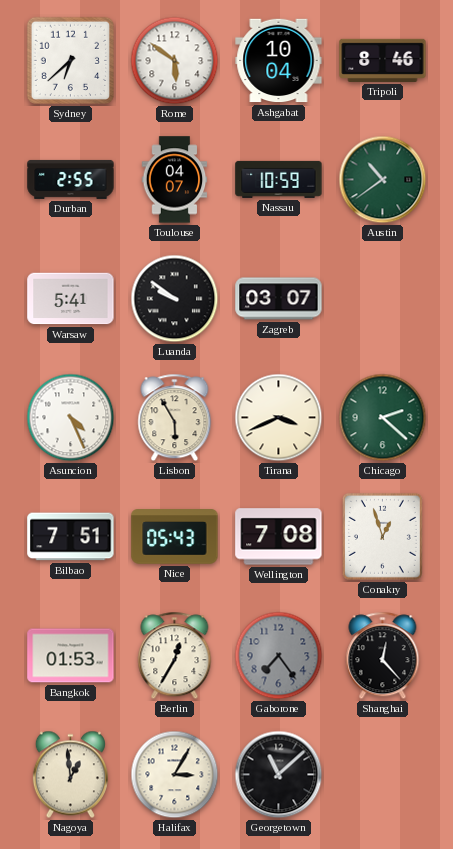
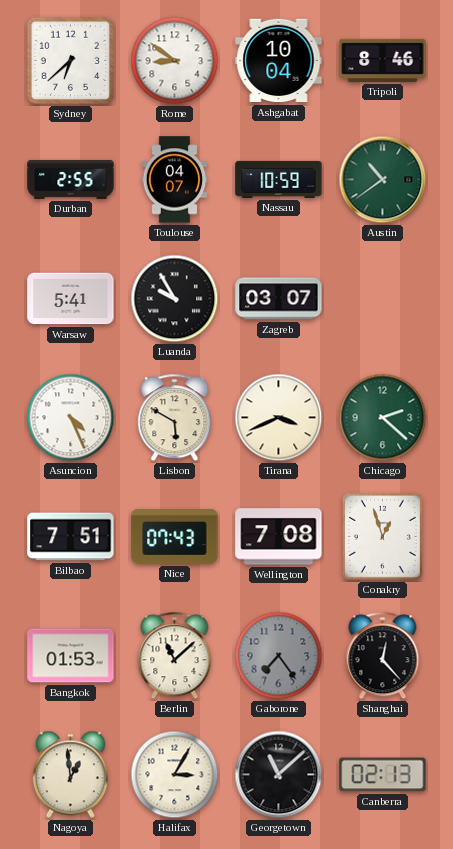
Rome: 5:51 -> 8:51
Luanda: 9:51 -> 9:55
Lisbon: 5:55 -> 5:50
Nice: 05:43 -> 07:43
Berlin: 12:35 -> 11:08
Canberra: none -> 02:13
